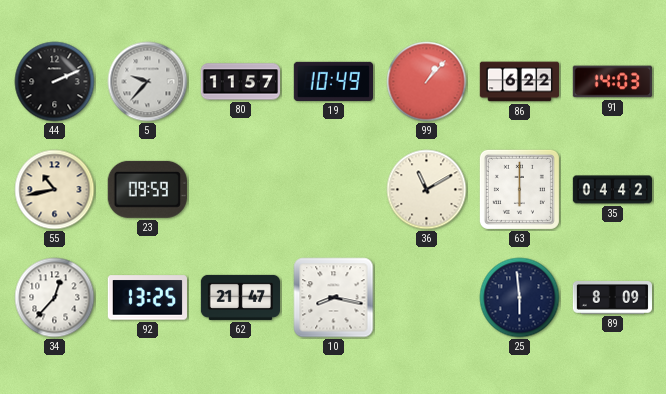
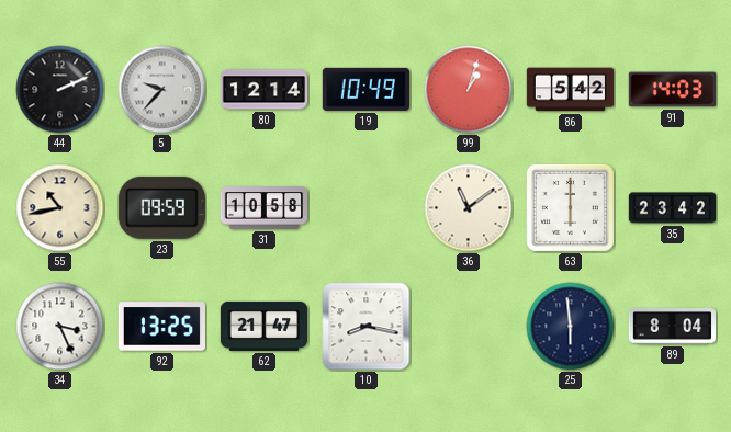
80: 11:57 -> 12:14
99: 1:07 -> 1:03
86: 6:22 -> 5:42
31: none -> 10:58
36: 11:10 -> 11:09
35: 04:42 -> 23:42
34: 12:37 -> 3:26
89: 8:09 -> 8:04
